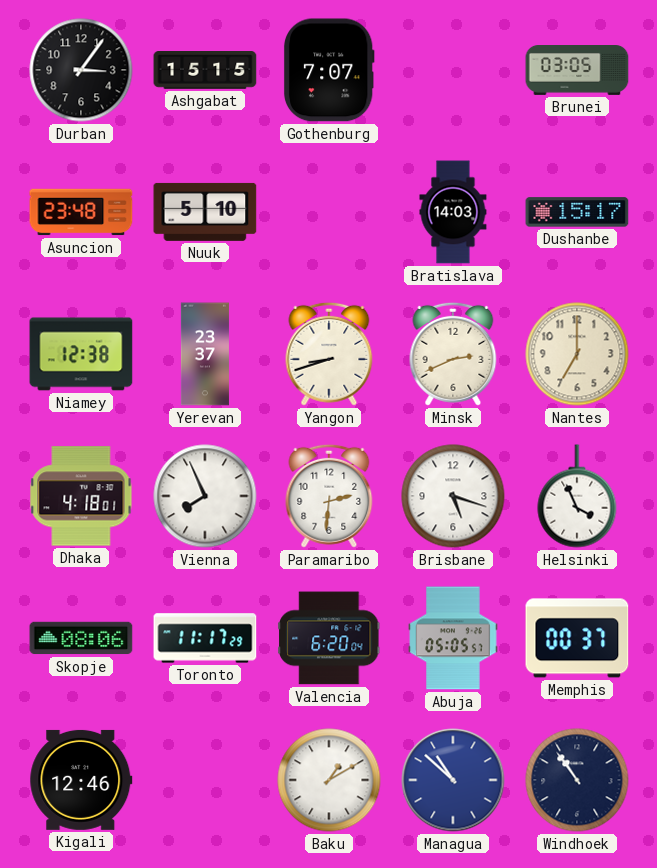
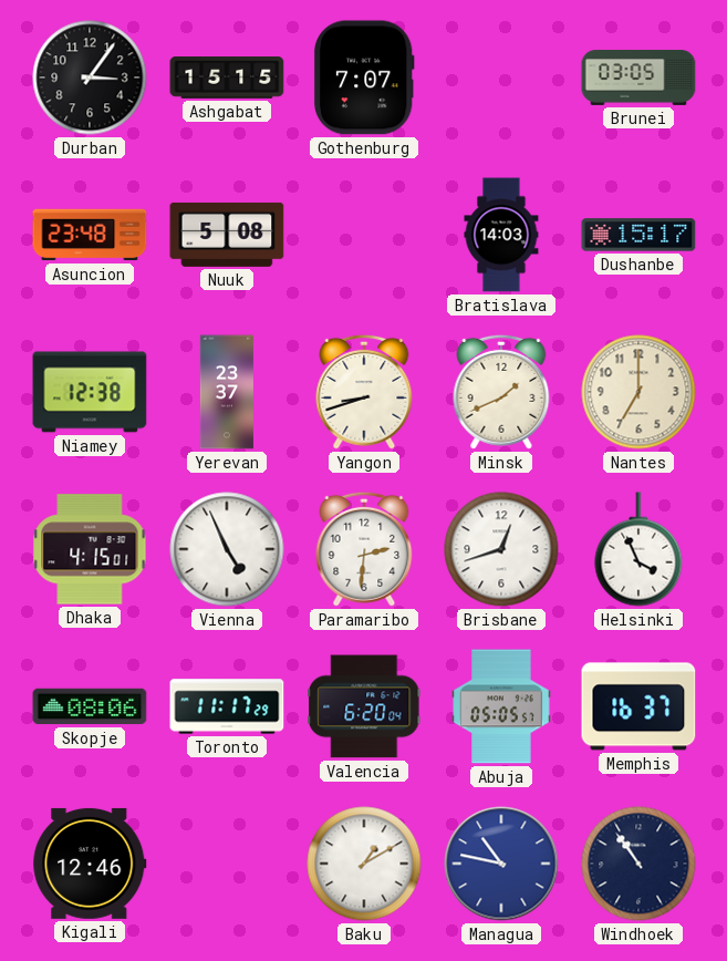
Nuuk: 5:10 -> 5:08
Minsk: 2:41 -> 1:41
Dhaka: 4:18 -> 4:15
Vienna: 7:56 -> 4:56
Brisbane: 5:18 -> 12:42
Memphis: 00:37 -> 16:37
Managua: 10:52 -> 10:47
